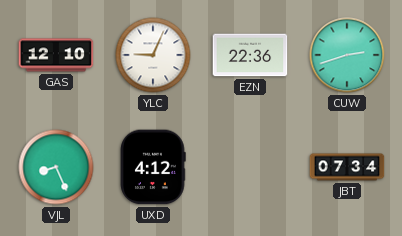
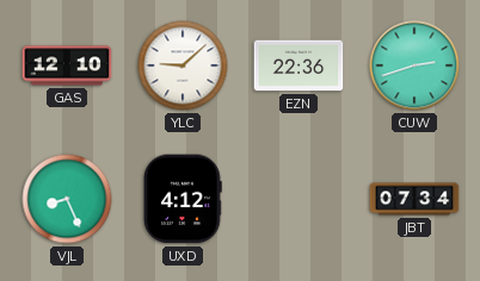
YLC: 9:04 -> 9:08
